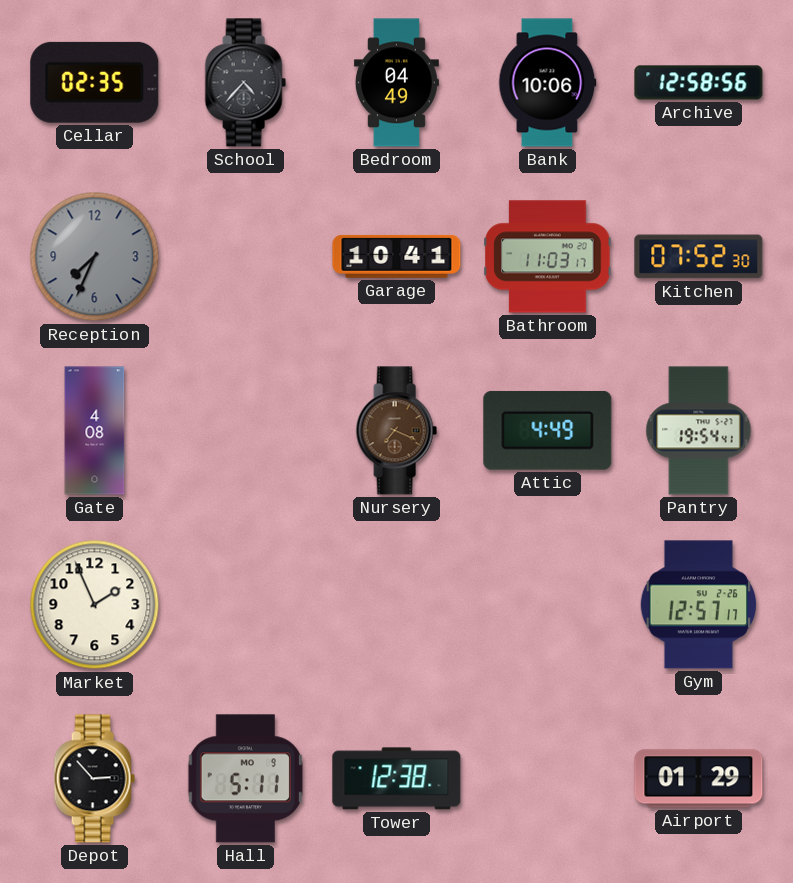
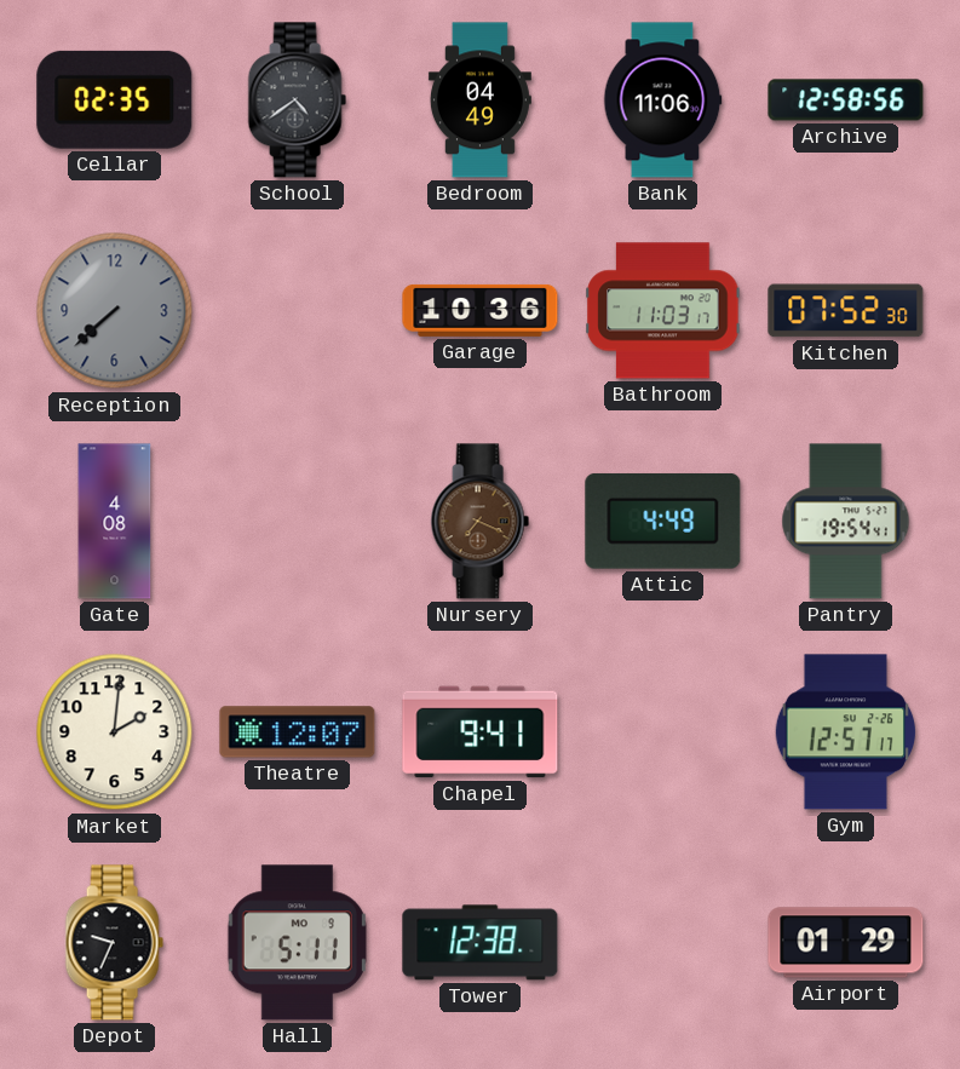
School: 4:37 -> 4:39
Bank: 10:06 -> 11:06
Reception: 7:34 -> 7:38
Garage: 10:41 -> 10:36
Market: 1:56 -> 2:01
Theatre: none -> 12:07
Chapel: none -> 9:41
Depot: 2:53 -> 9:34
